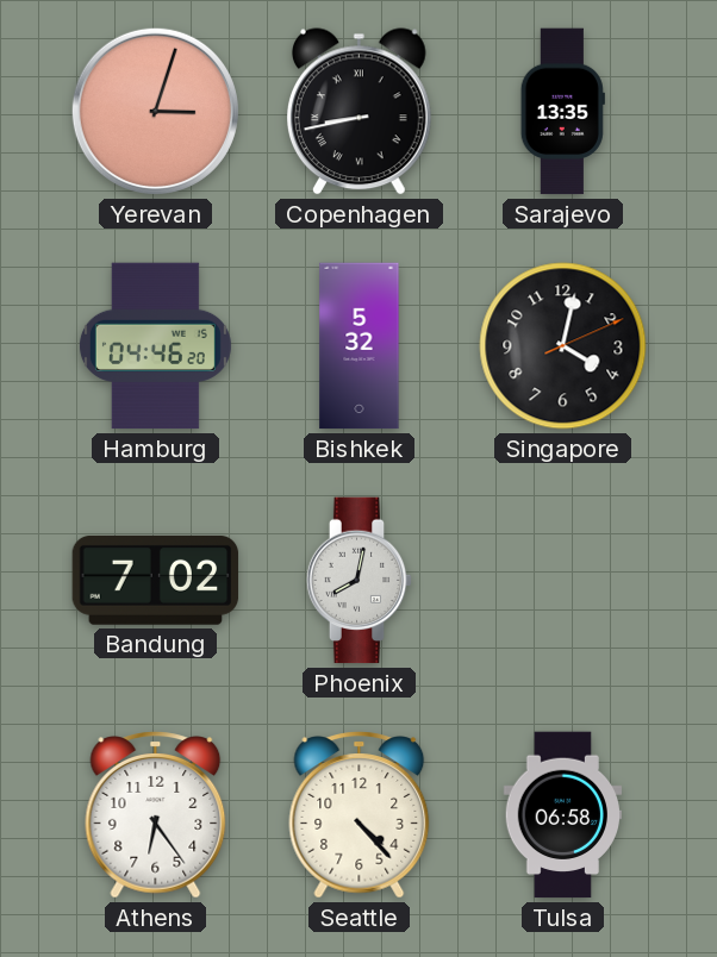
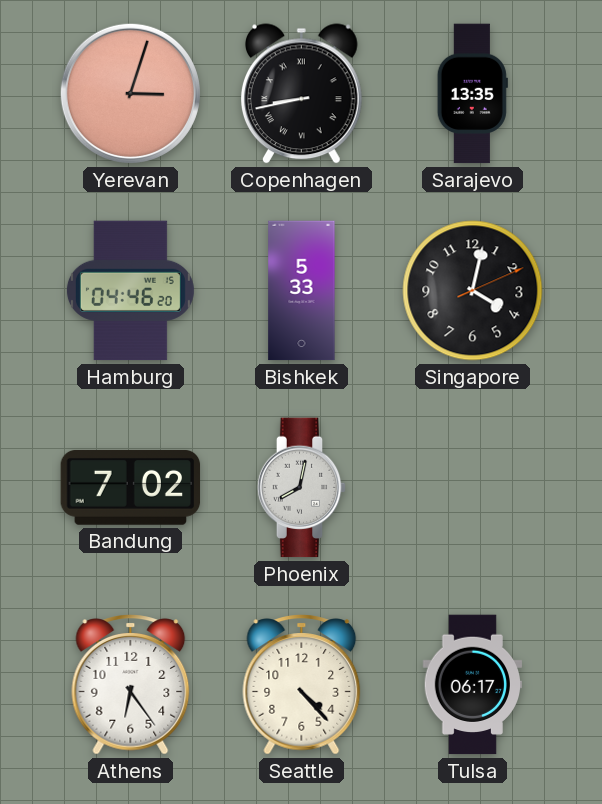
Bishkek: 5:32 -> 5:33
Tulsa: 06:58 -> 06:17
